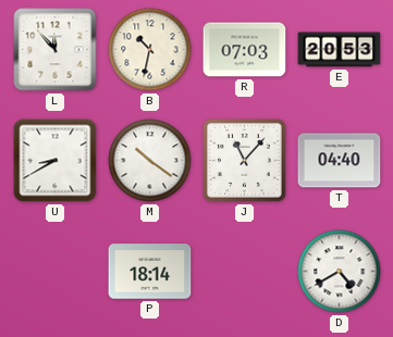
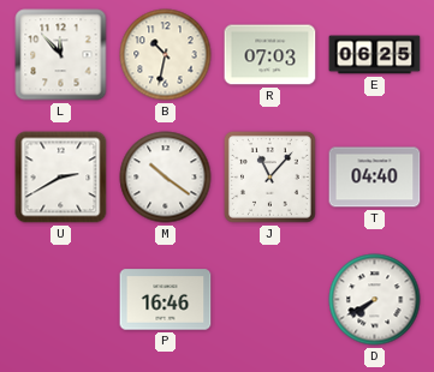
E: 20:53 -> 06:25
U: 8:40 -> 2:40
P: 18:14 -> 16:46
D: 4:40 -> 7:40
